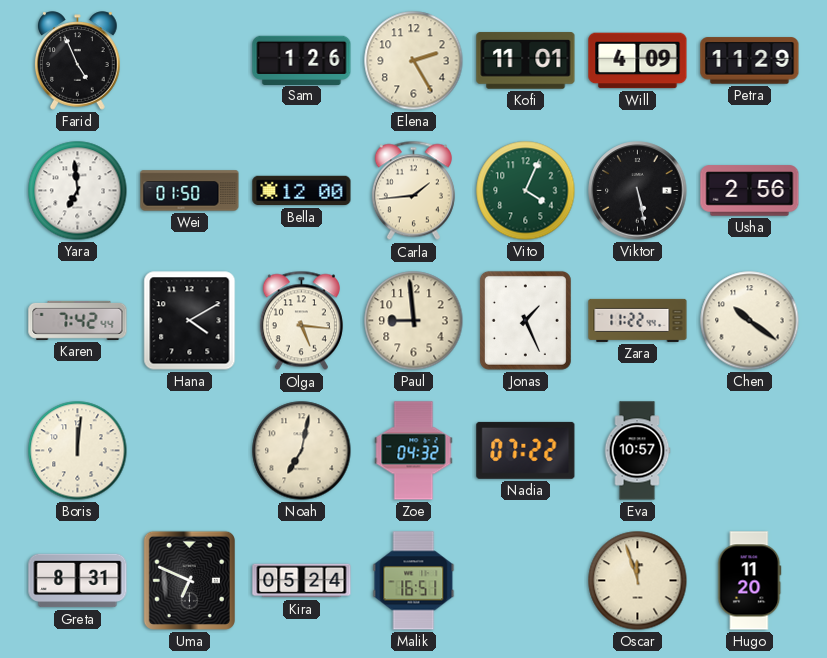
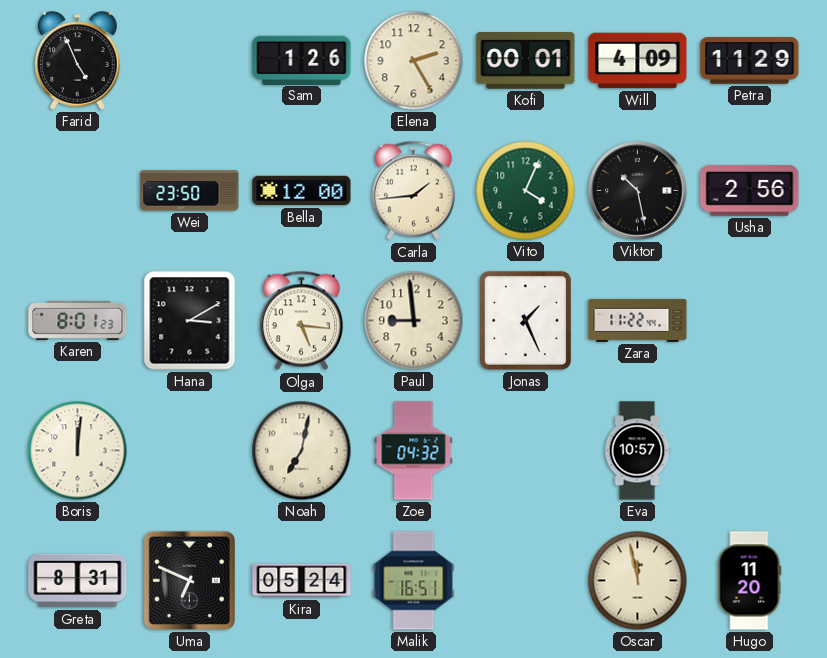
Kofi: 11:01 -> 00:01
Yara: 6:59 -> none
Wei: 01:50 -> 23:50
Viktor: 5:28 -> 10:28
Karen: 7:42 -> 8:01
Hana: 4:10 -> 3:10
Chen: 10:21 -> none
Nadia: 07:22 -> none
Oscar: 11:57 -> 11:58
